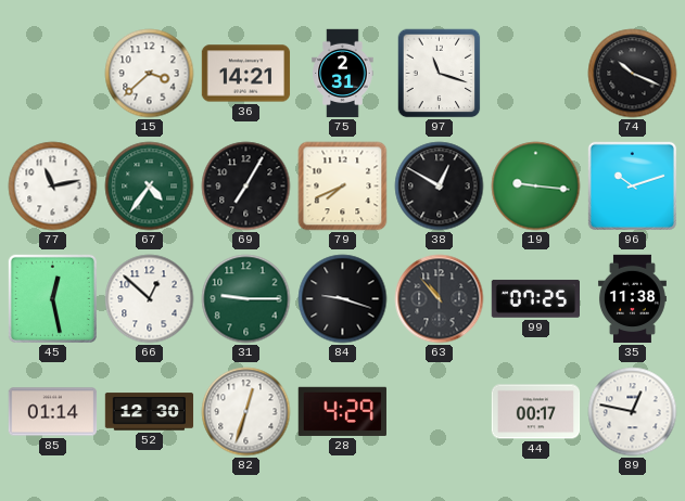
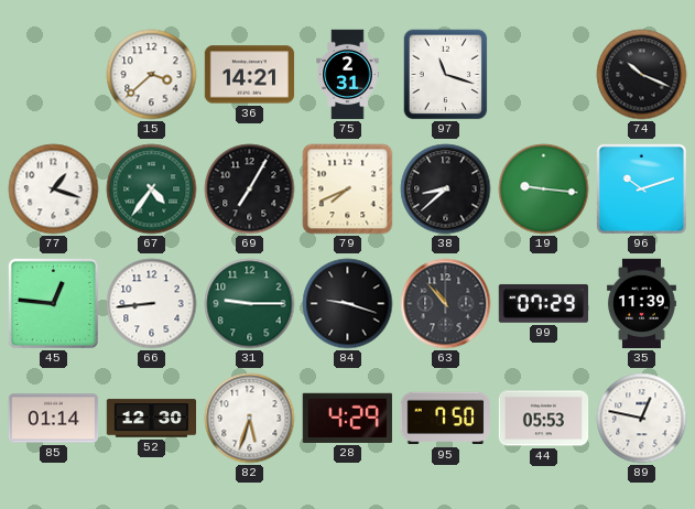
77: 11:13 -> 1:18
38: 12:50 -> 8:38
45: 12:28 -> 12:46
66: 12:52 -> 8:44
99: 07:25 -> 07:29
35: 11:38 -> 11:39
82: 12:33 -> 5:33
95: none -> 7:50
44: 00:17 -> 05:53
